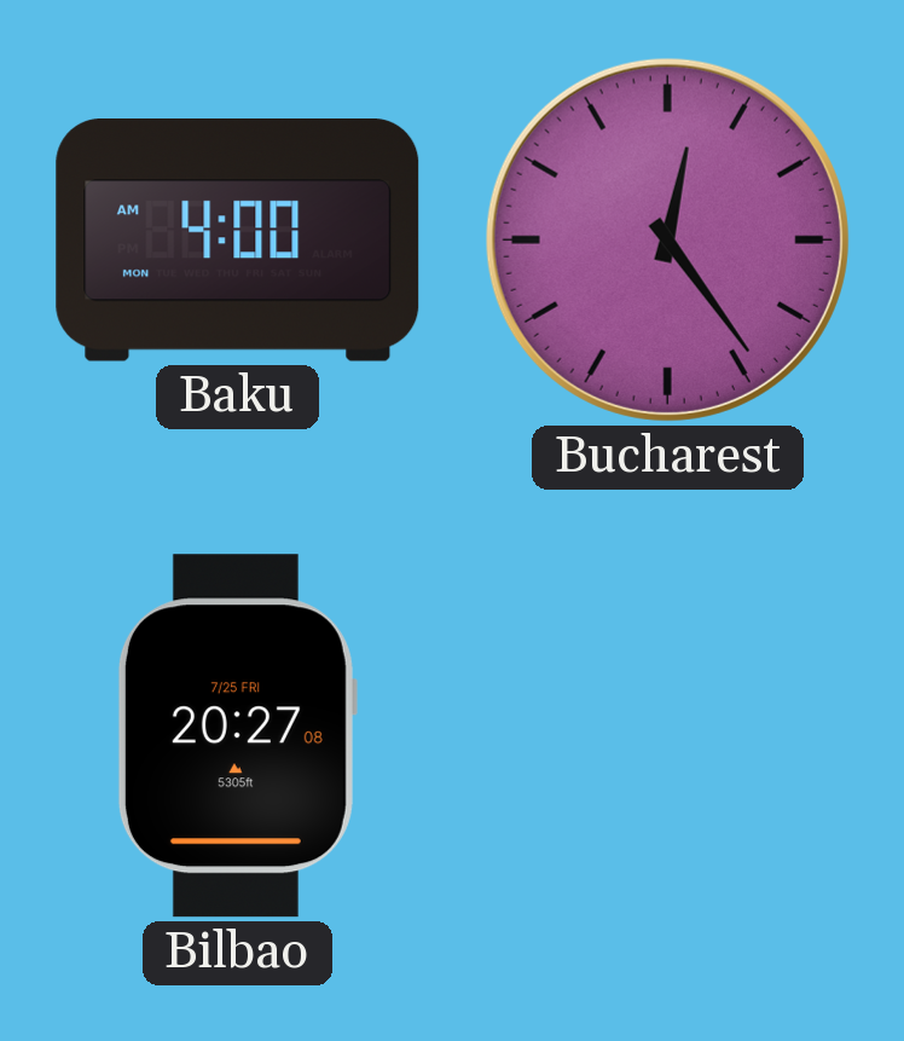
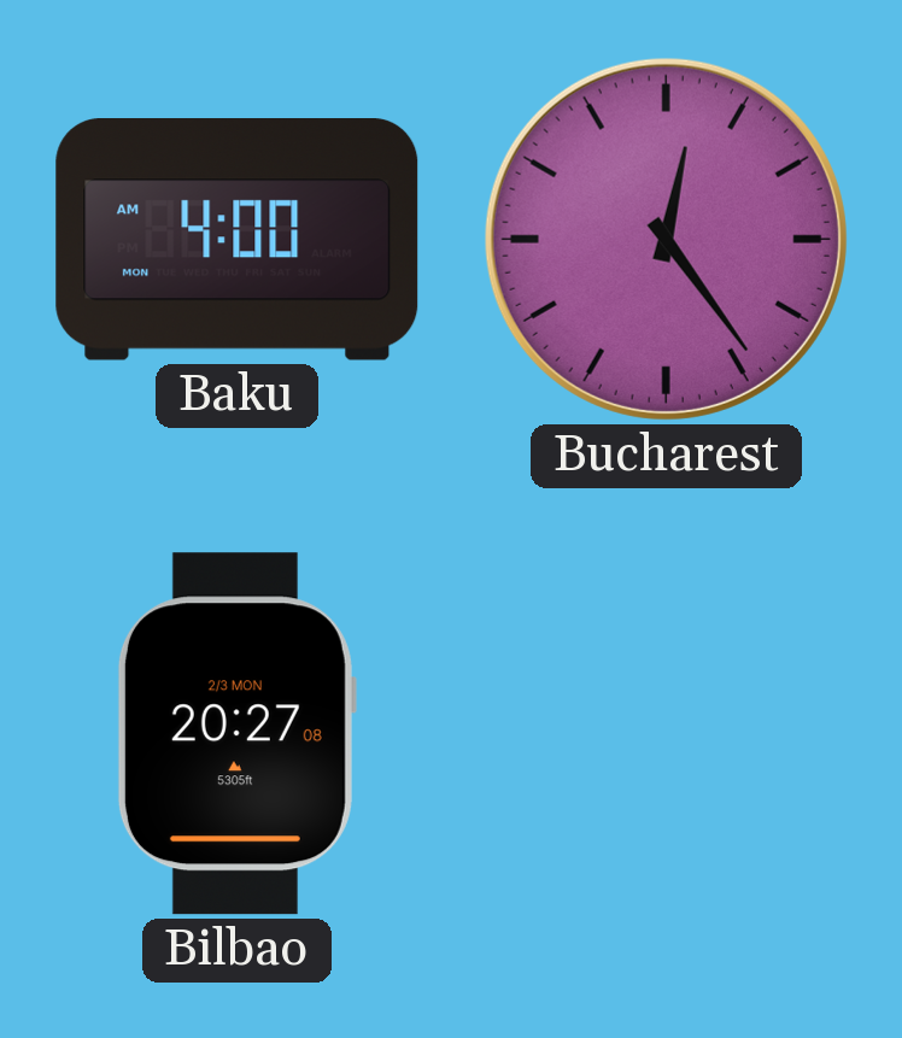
Bilbao date: 7/25 FRI -> 2/3 MON
